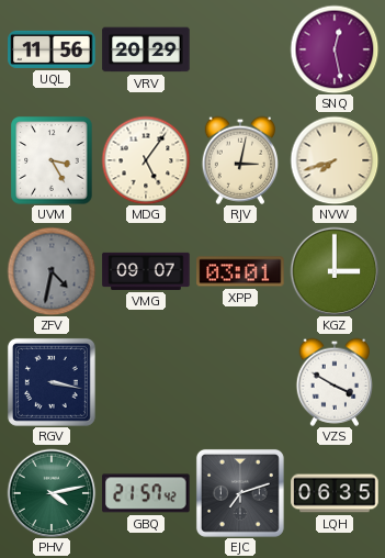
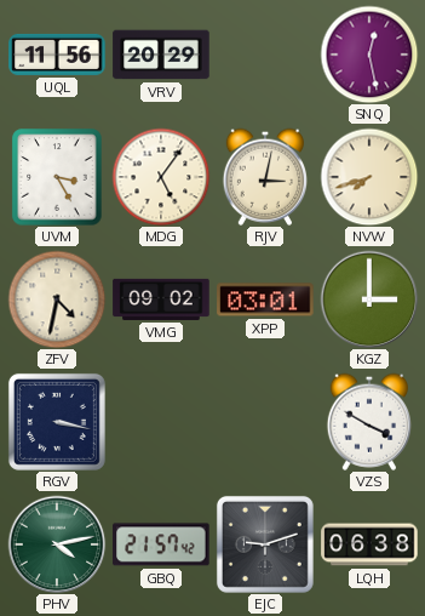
ZFV dial: grey -> cream
VMG: 09:07 -> 09:02
EJC: 7:12 -> 9:12
LQH: 06:35 -> 06:38
